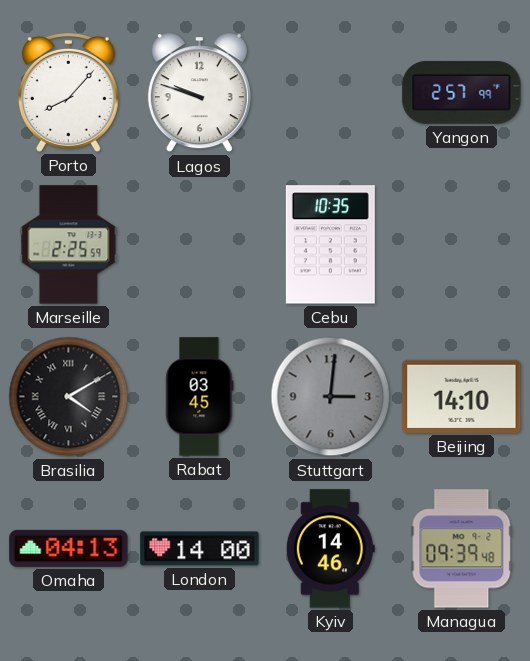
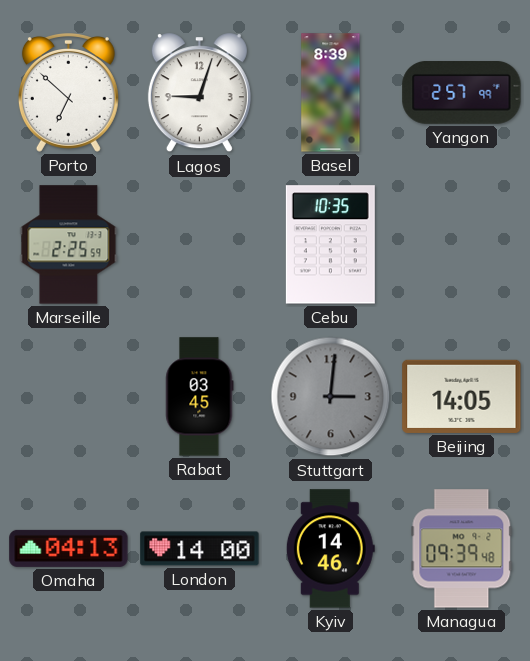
Porto: 8:07 -> 6:52
Lagos: 9:48 -> 9:03
Basel: none -> 8:39
Brasilia: 4:10 -> none
Beijing: 14:10 -> 14:05
